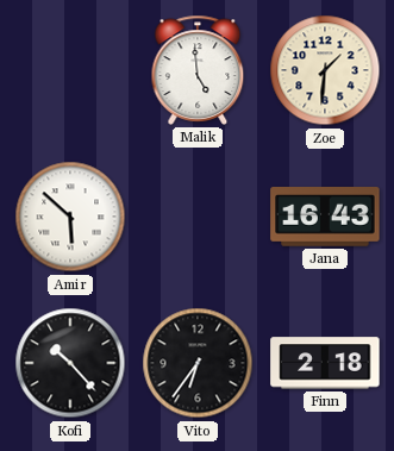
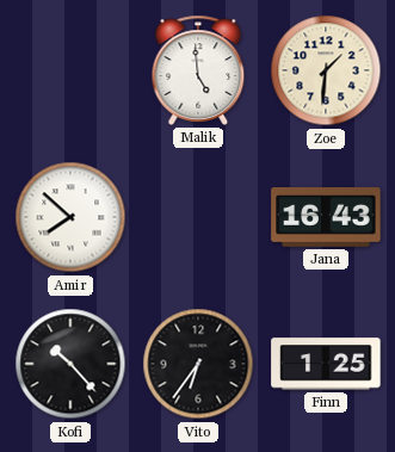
Amir: 5:52 -> 7:52
Finn: 2:18 -> 1:25
